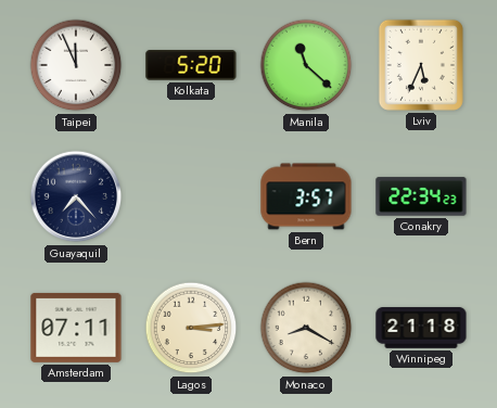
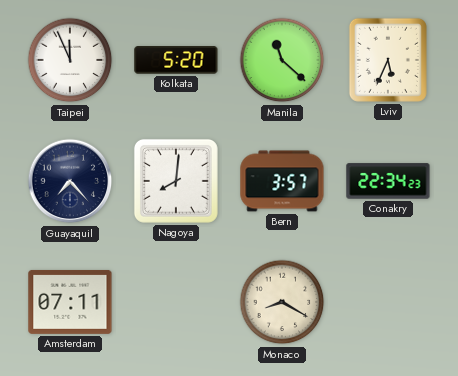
Nagoya: none -> 8:01
Lagos: 3:14 -> none
Winnipeg: 21:18 -> none
